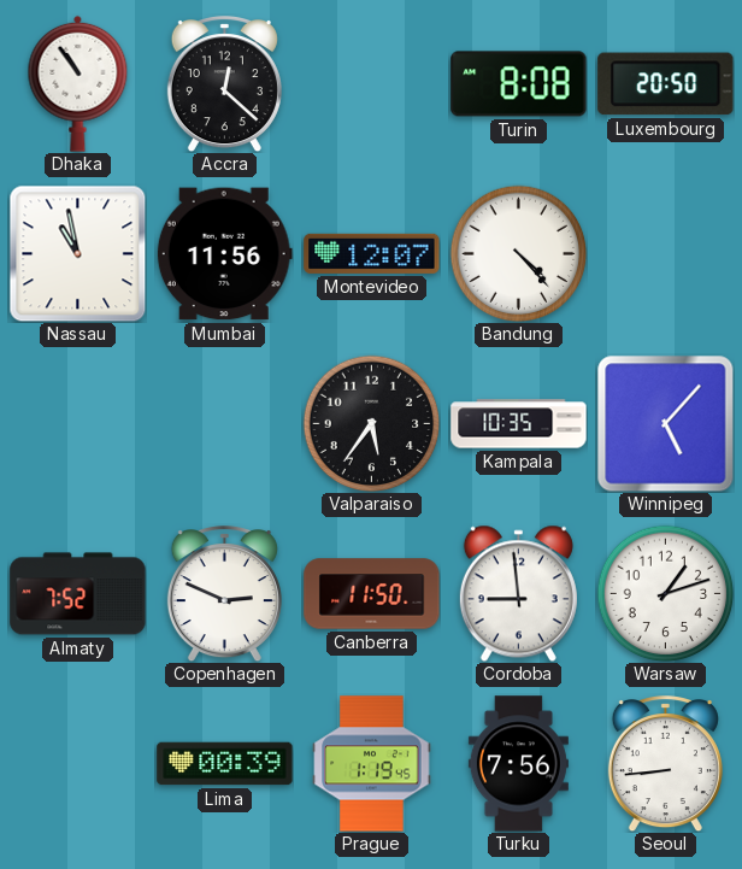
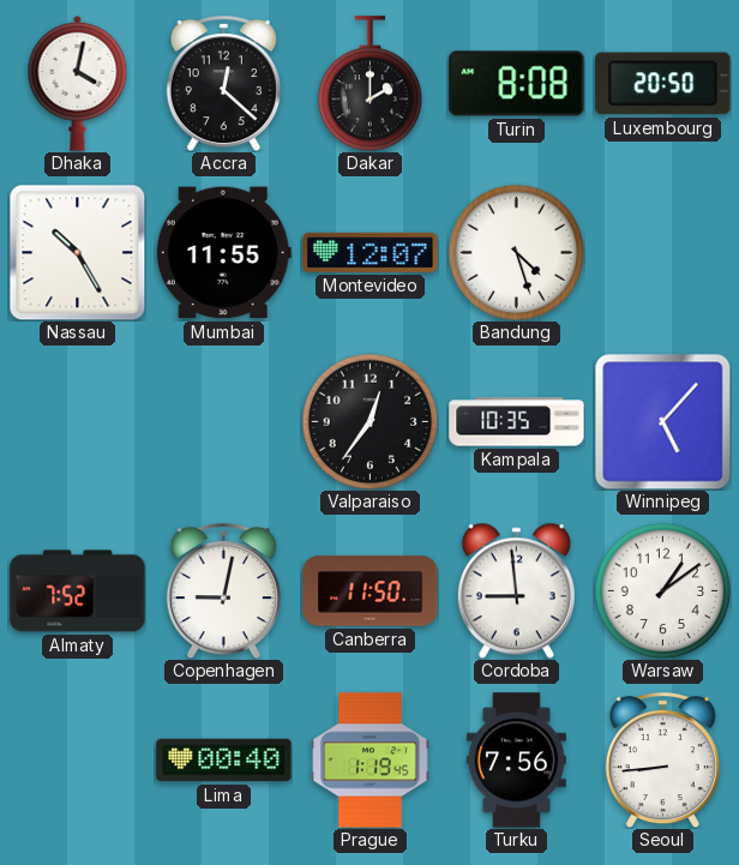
Dhaka: 10:54 -> 4:02
Dakar: none -> 2:00
Nassau: 10:58 -> 10:25
Mumbai: 11:56 -> 11:55
Bandung: 4:23 -> 4:27
Valparaiso: 5:36 -> 12:36
Copenhagen: 2:49 -> 9:02
Warsaw: 1:12 -> 1:09
Lima: 00:39 -> 00:40
